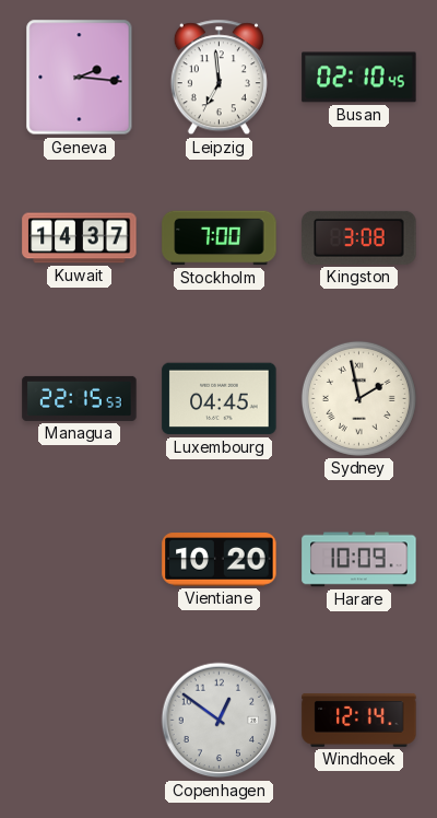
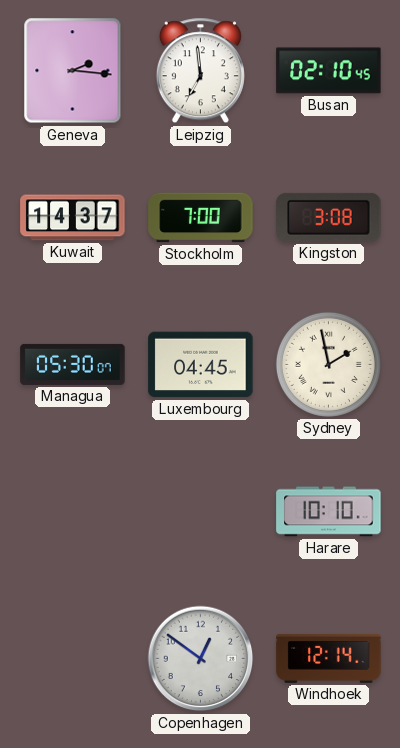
Managua: 22:15 -> 05:30
Vientiane: 10:20 -> none
Harare: 10:09 -> 10:10
